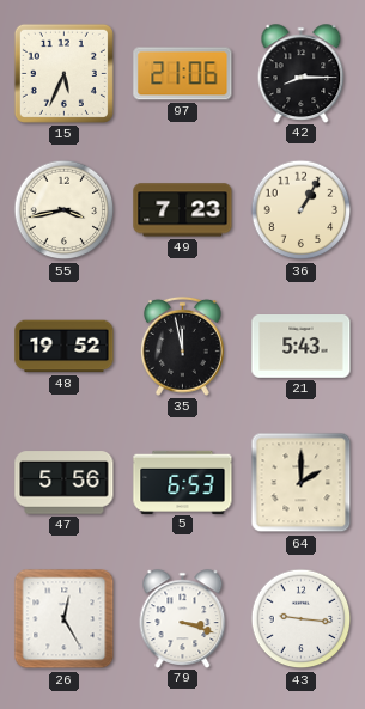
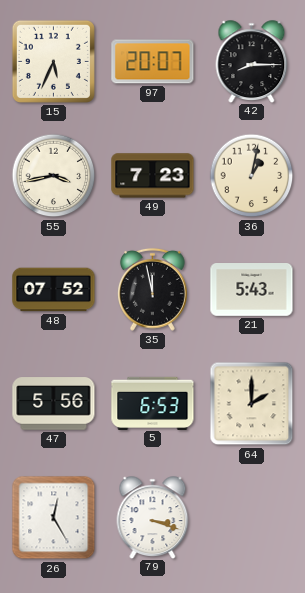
97: 21:06 -> 20:07
36: 1:05 -> 1:02
48: 19:52 -> 07:52
43: 9:16 -> none
